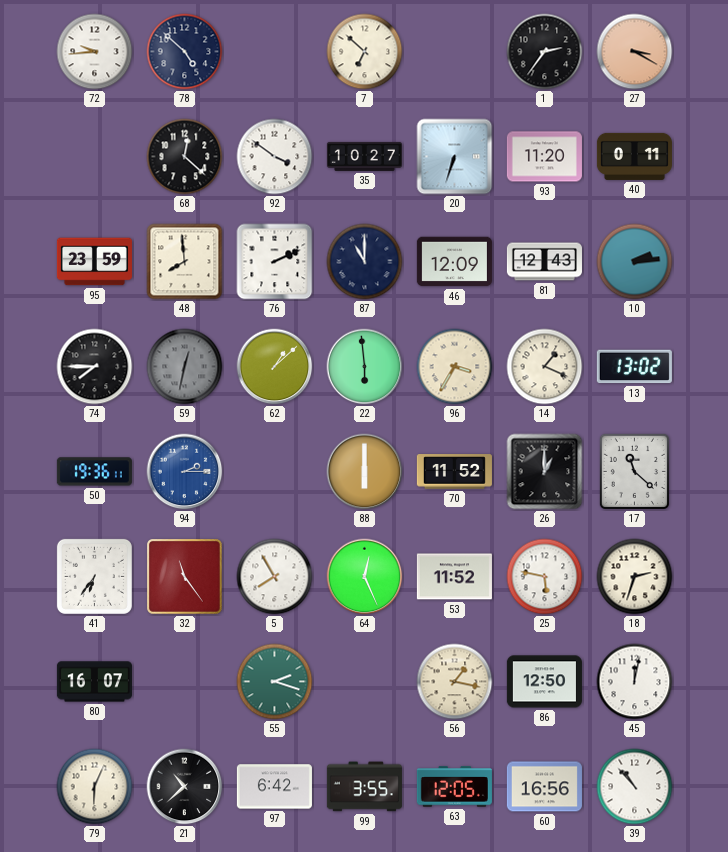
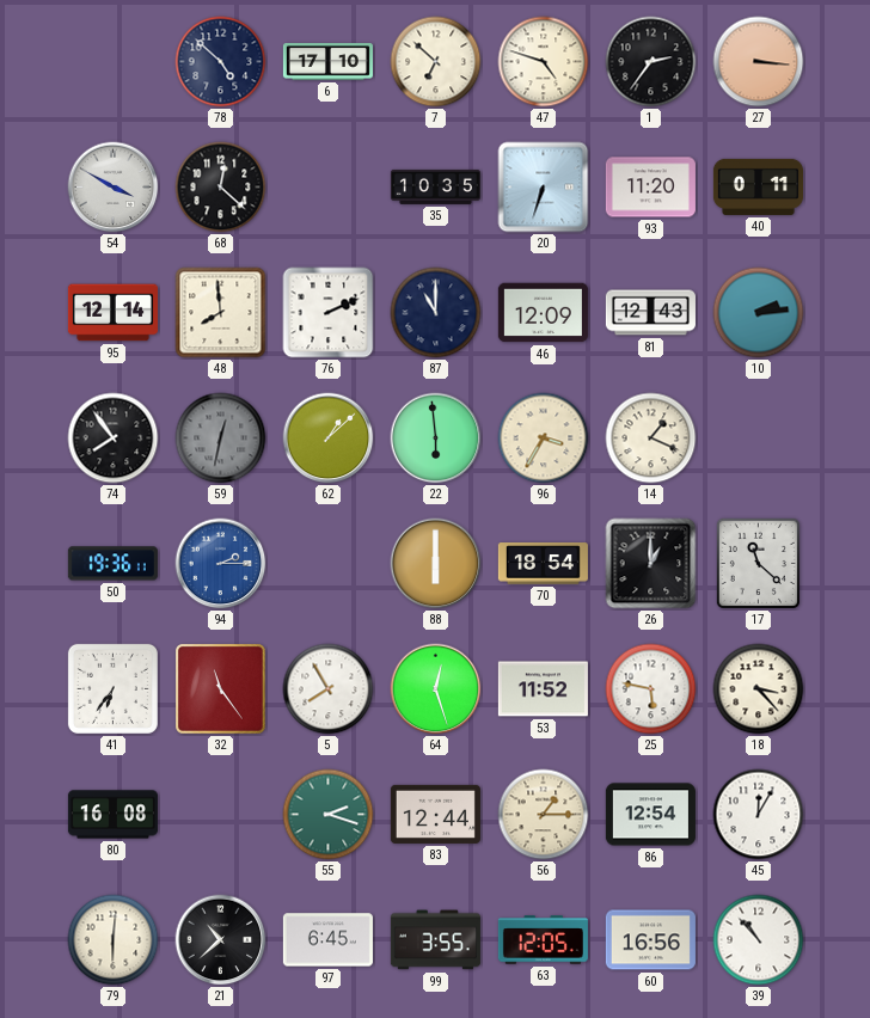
72: 9:44 -> none
6: none -> 17:10
47: none -> 4:48
27: 3:20 -> 3:16
54: none -> 3:50
92: 3:51 -> none
35: 10:27 -> 10:35
95: 23:59 -> 12:14
74: 7:45 -> 7:54
13: 13:02 -> none
70: 11:52 -> 18:54
64: 12:26 -> 12:27
18: 2:33 -> 3:23
80: 16:07 -> 16:08
83: none -> 12:44
56: 1:17 -> 1:15
86: 12:50 -> 12:54
45: 12:02 -> 12:05
79: 6:04 -> 6:01
97: 6:42 -> 6:45
